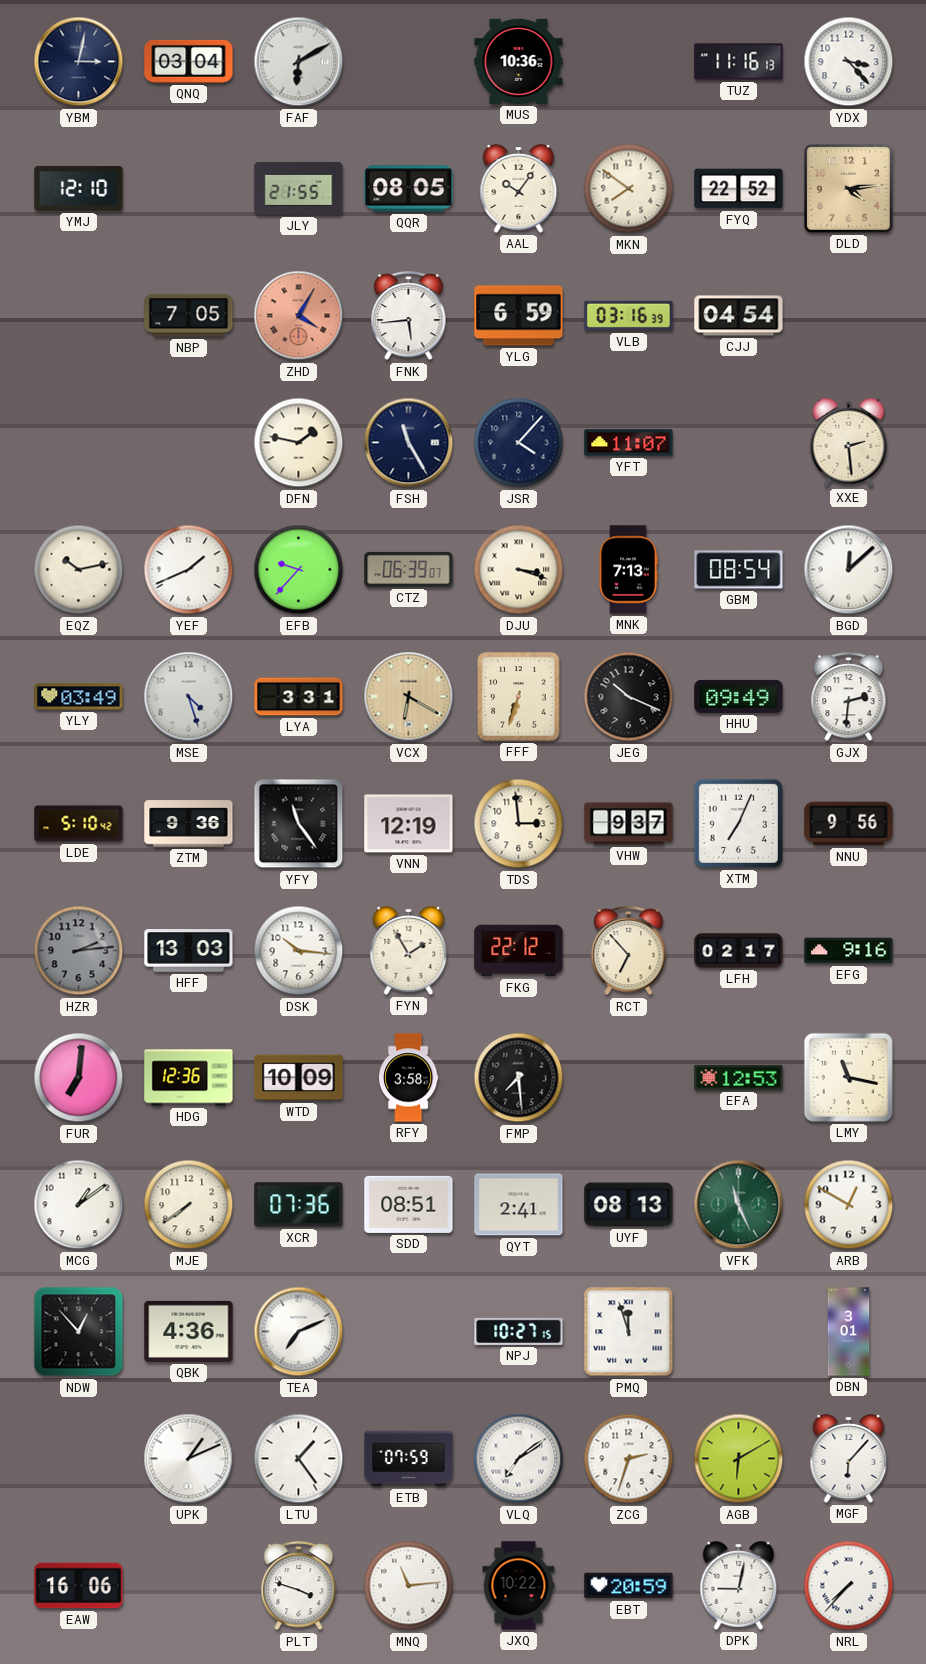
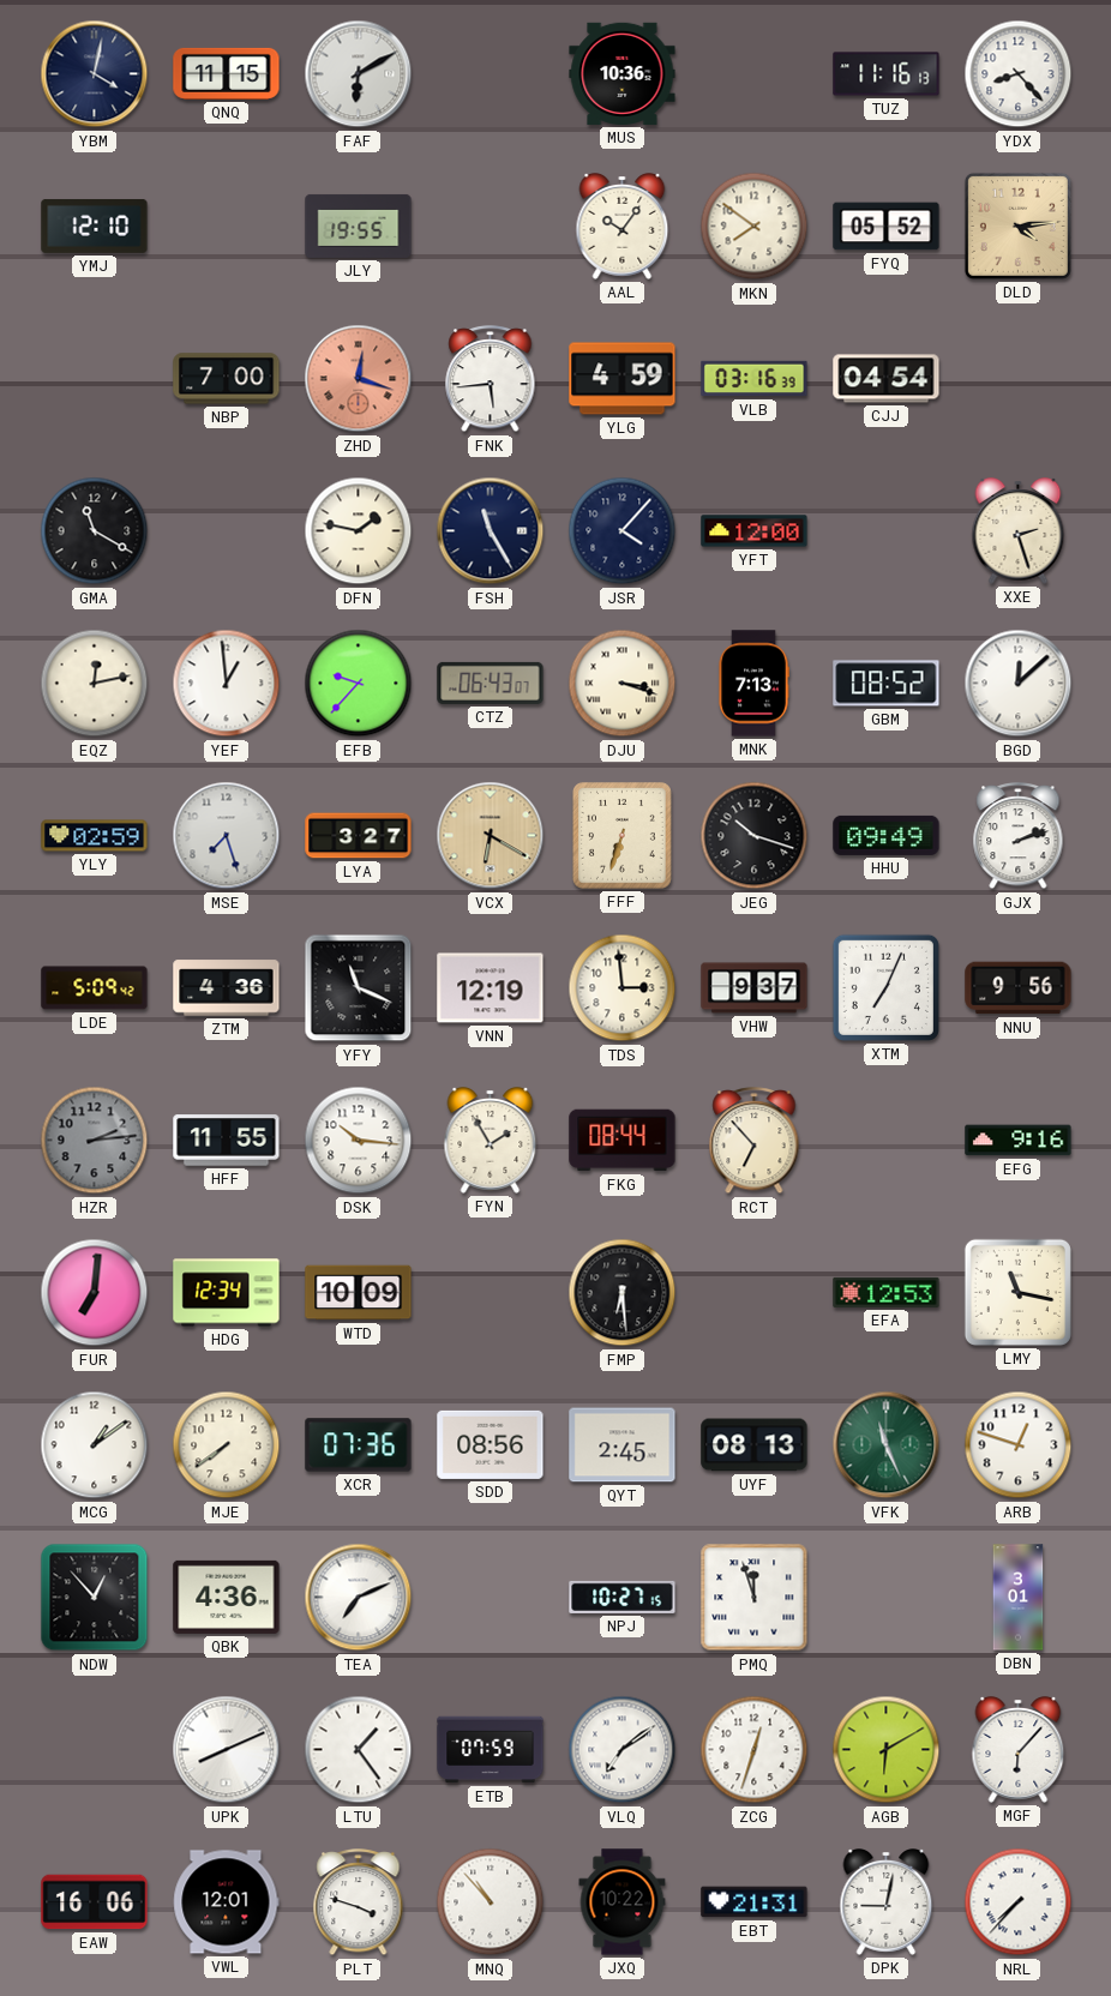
YBM: 3:02 -> 4:02
QNQ: 03:04 -> 11:15
YDX: 3:23 -> 8:23
JLY: 21:55 -> 19:55
QQR: 08:05 -> none
FYQ: 22:52 -> 05:52
NBP: 7:05 -> 7:00
ZHD: 4:05 -> 12:18
YLG: 6:59 -> 4:59
GMA: none -> 11:20
YFT: 11:07 -> 12:00
XXE: 2:29 -> 2:27
EQZ: 10:13 -> 12:13
YEF: 1:41 -> 12:59
CTZ: 06:39 -> 06:43
GBM: 08:54 -> 08:52
YLY: 03:49 -> 02:59
MSE: 4:27 -> 7:27
LYA: 3:31 -> 3:27
JEG: 10:19 -> 10:18
GJX: 2:31 -> 2:12
LDE: 5:10 -> 5:09
ZTM: 9:36 -> 4:36
YFY: 11:24 -> 11:19
HFF: 13:03 -> 11:55
FKG: 22:12 -> 08:44
LFH: 02:17 -> none
HDG: 12:36 -> 12:34
RFY: 3:58 -> none
FMP: 7:29 -> 6:29
SDD: 08:51 -> 08:56
QYT: 2:41 -> 2:45
ARB: 12:50 -> 12:48
UPK: 1:11 -> 8:11
ZCG: 2:33 -> 12:33
VWL: none -> 12:01
MNQ: 11:14 -> 10:53
EBT: 20:59 -> 21:31
